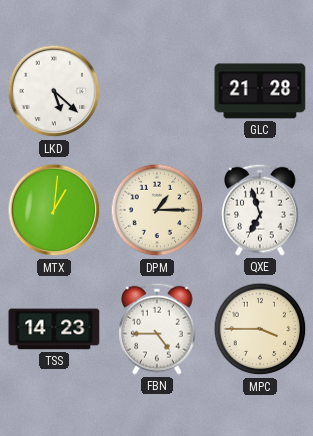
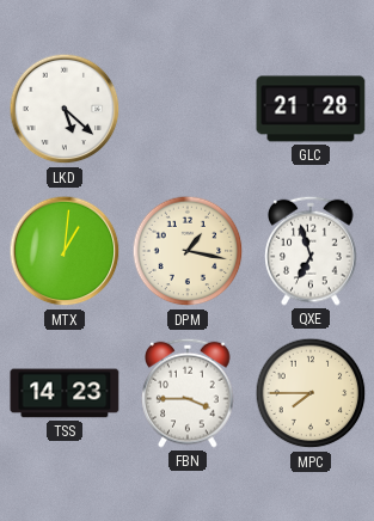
DPM: 1:15 -> 1:17
FBN: 4:45 -> 3:45
MPC: 3:45 -> 7:45
